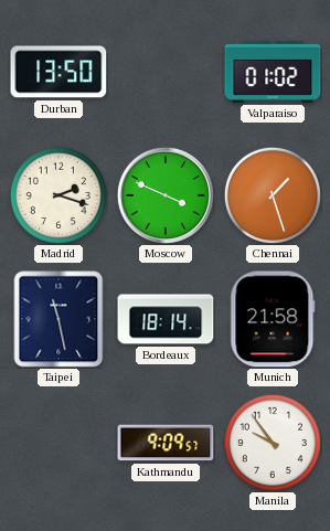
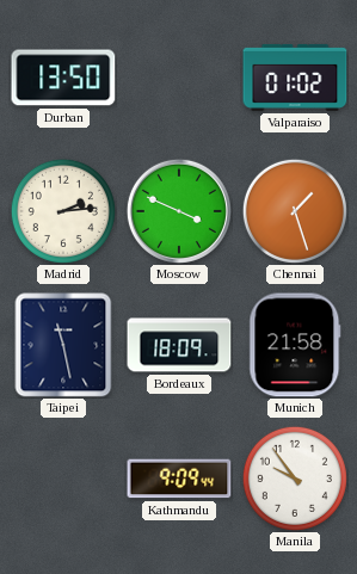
Madrid: 2:18 -> 2:14
Bordeaux: 18:14 -> 18:09
Kathmandu: 9:09:57 -> 9:09:44
